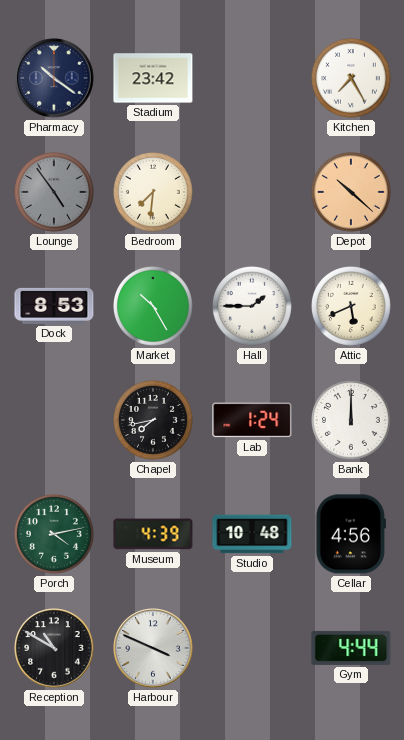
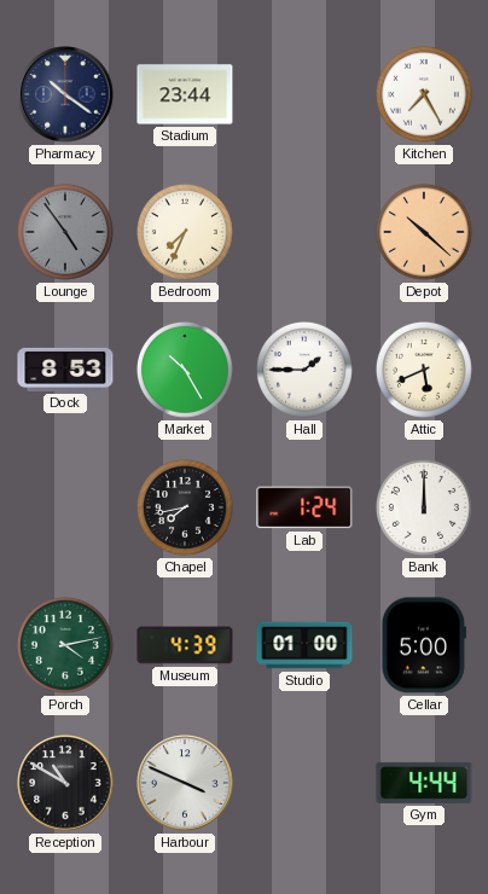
Stadium: 23:42 -> 23:44
Bedroom: 7:31 -> 7:34
Studio: 10:48 -> 01:00
Cellar: 4:56 -> 5:00
